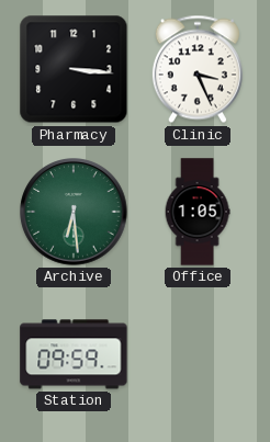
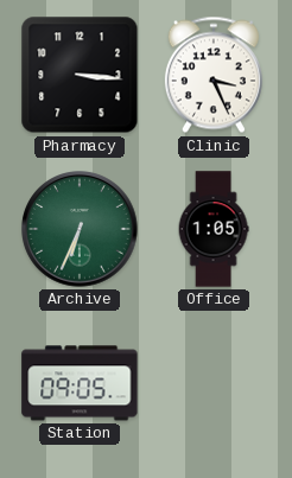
Archive: 6:29 -> 6:34
Station: 09:59 -> 09:05
